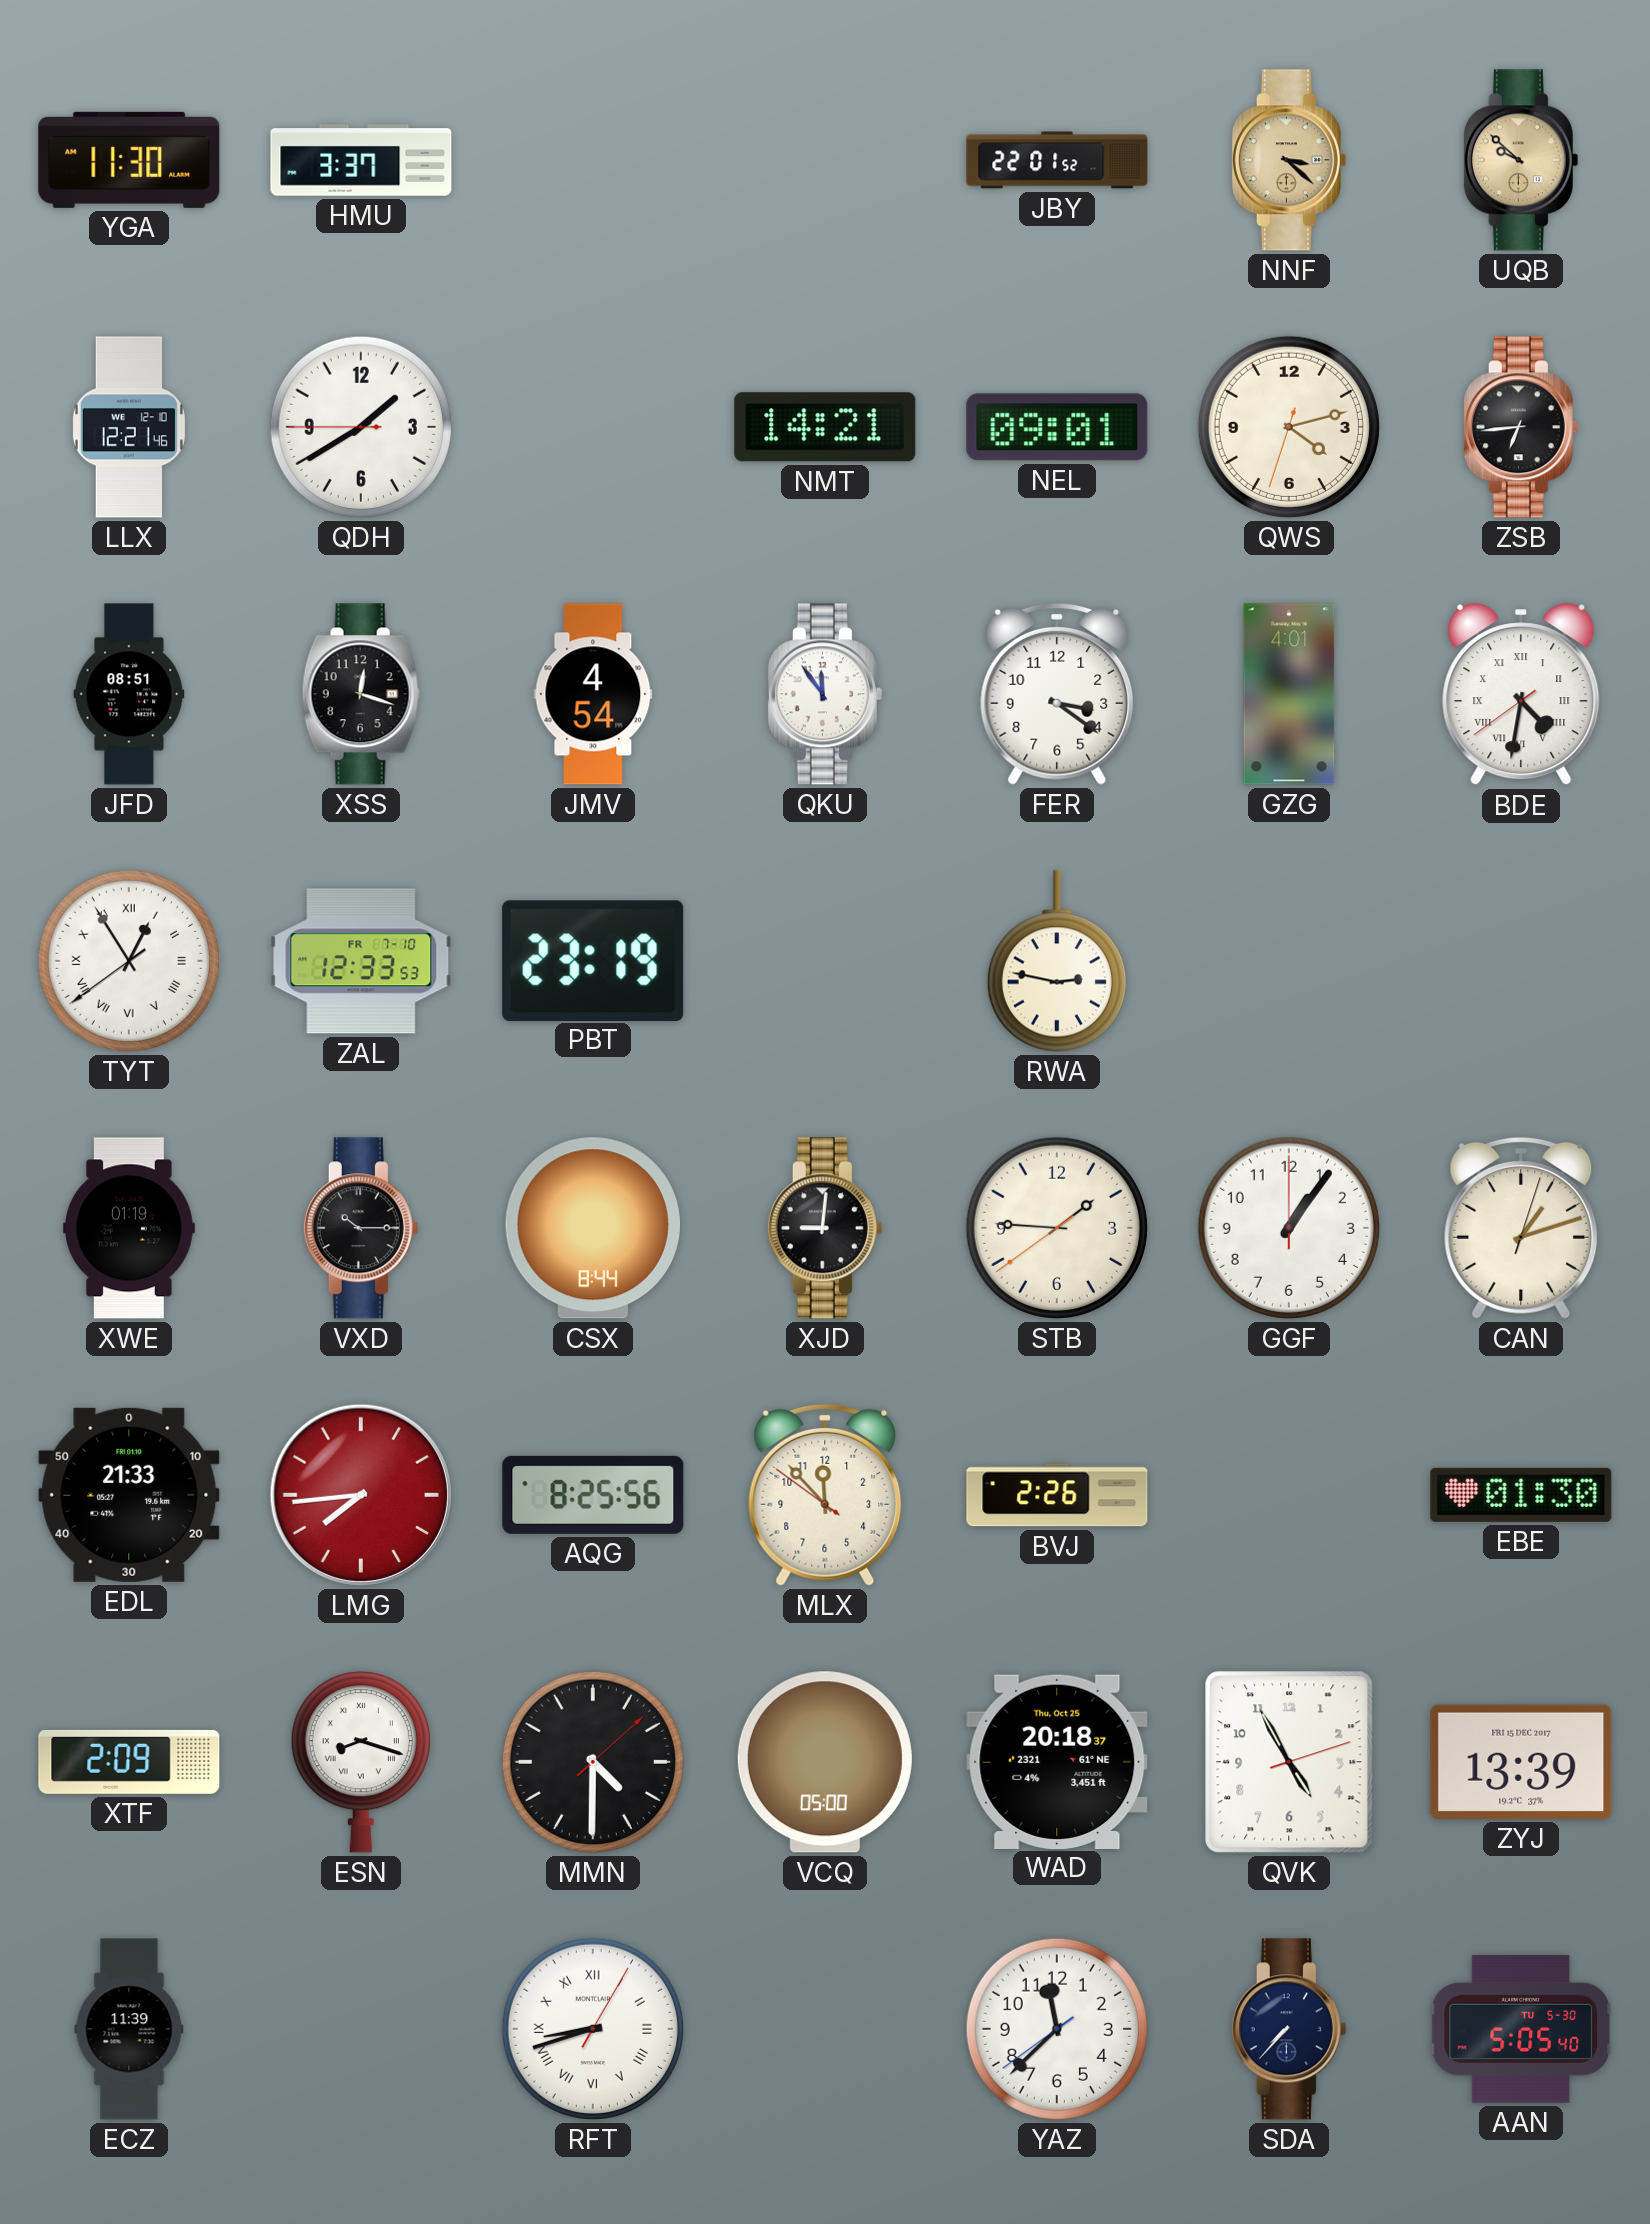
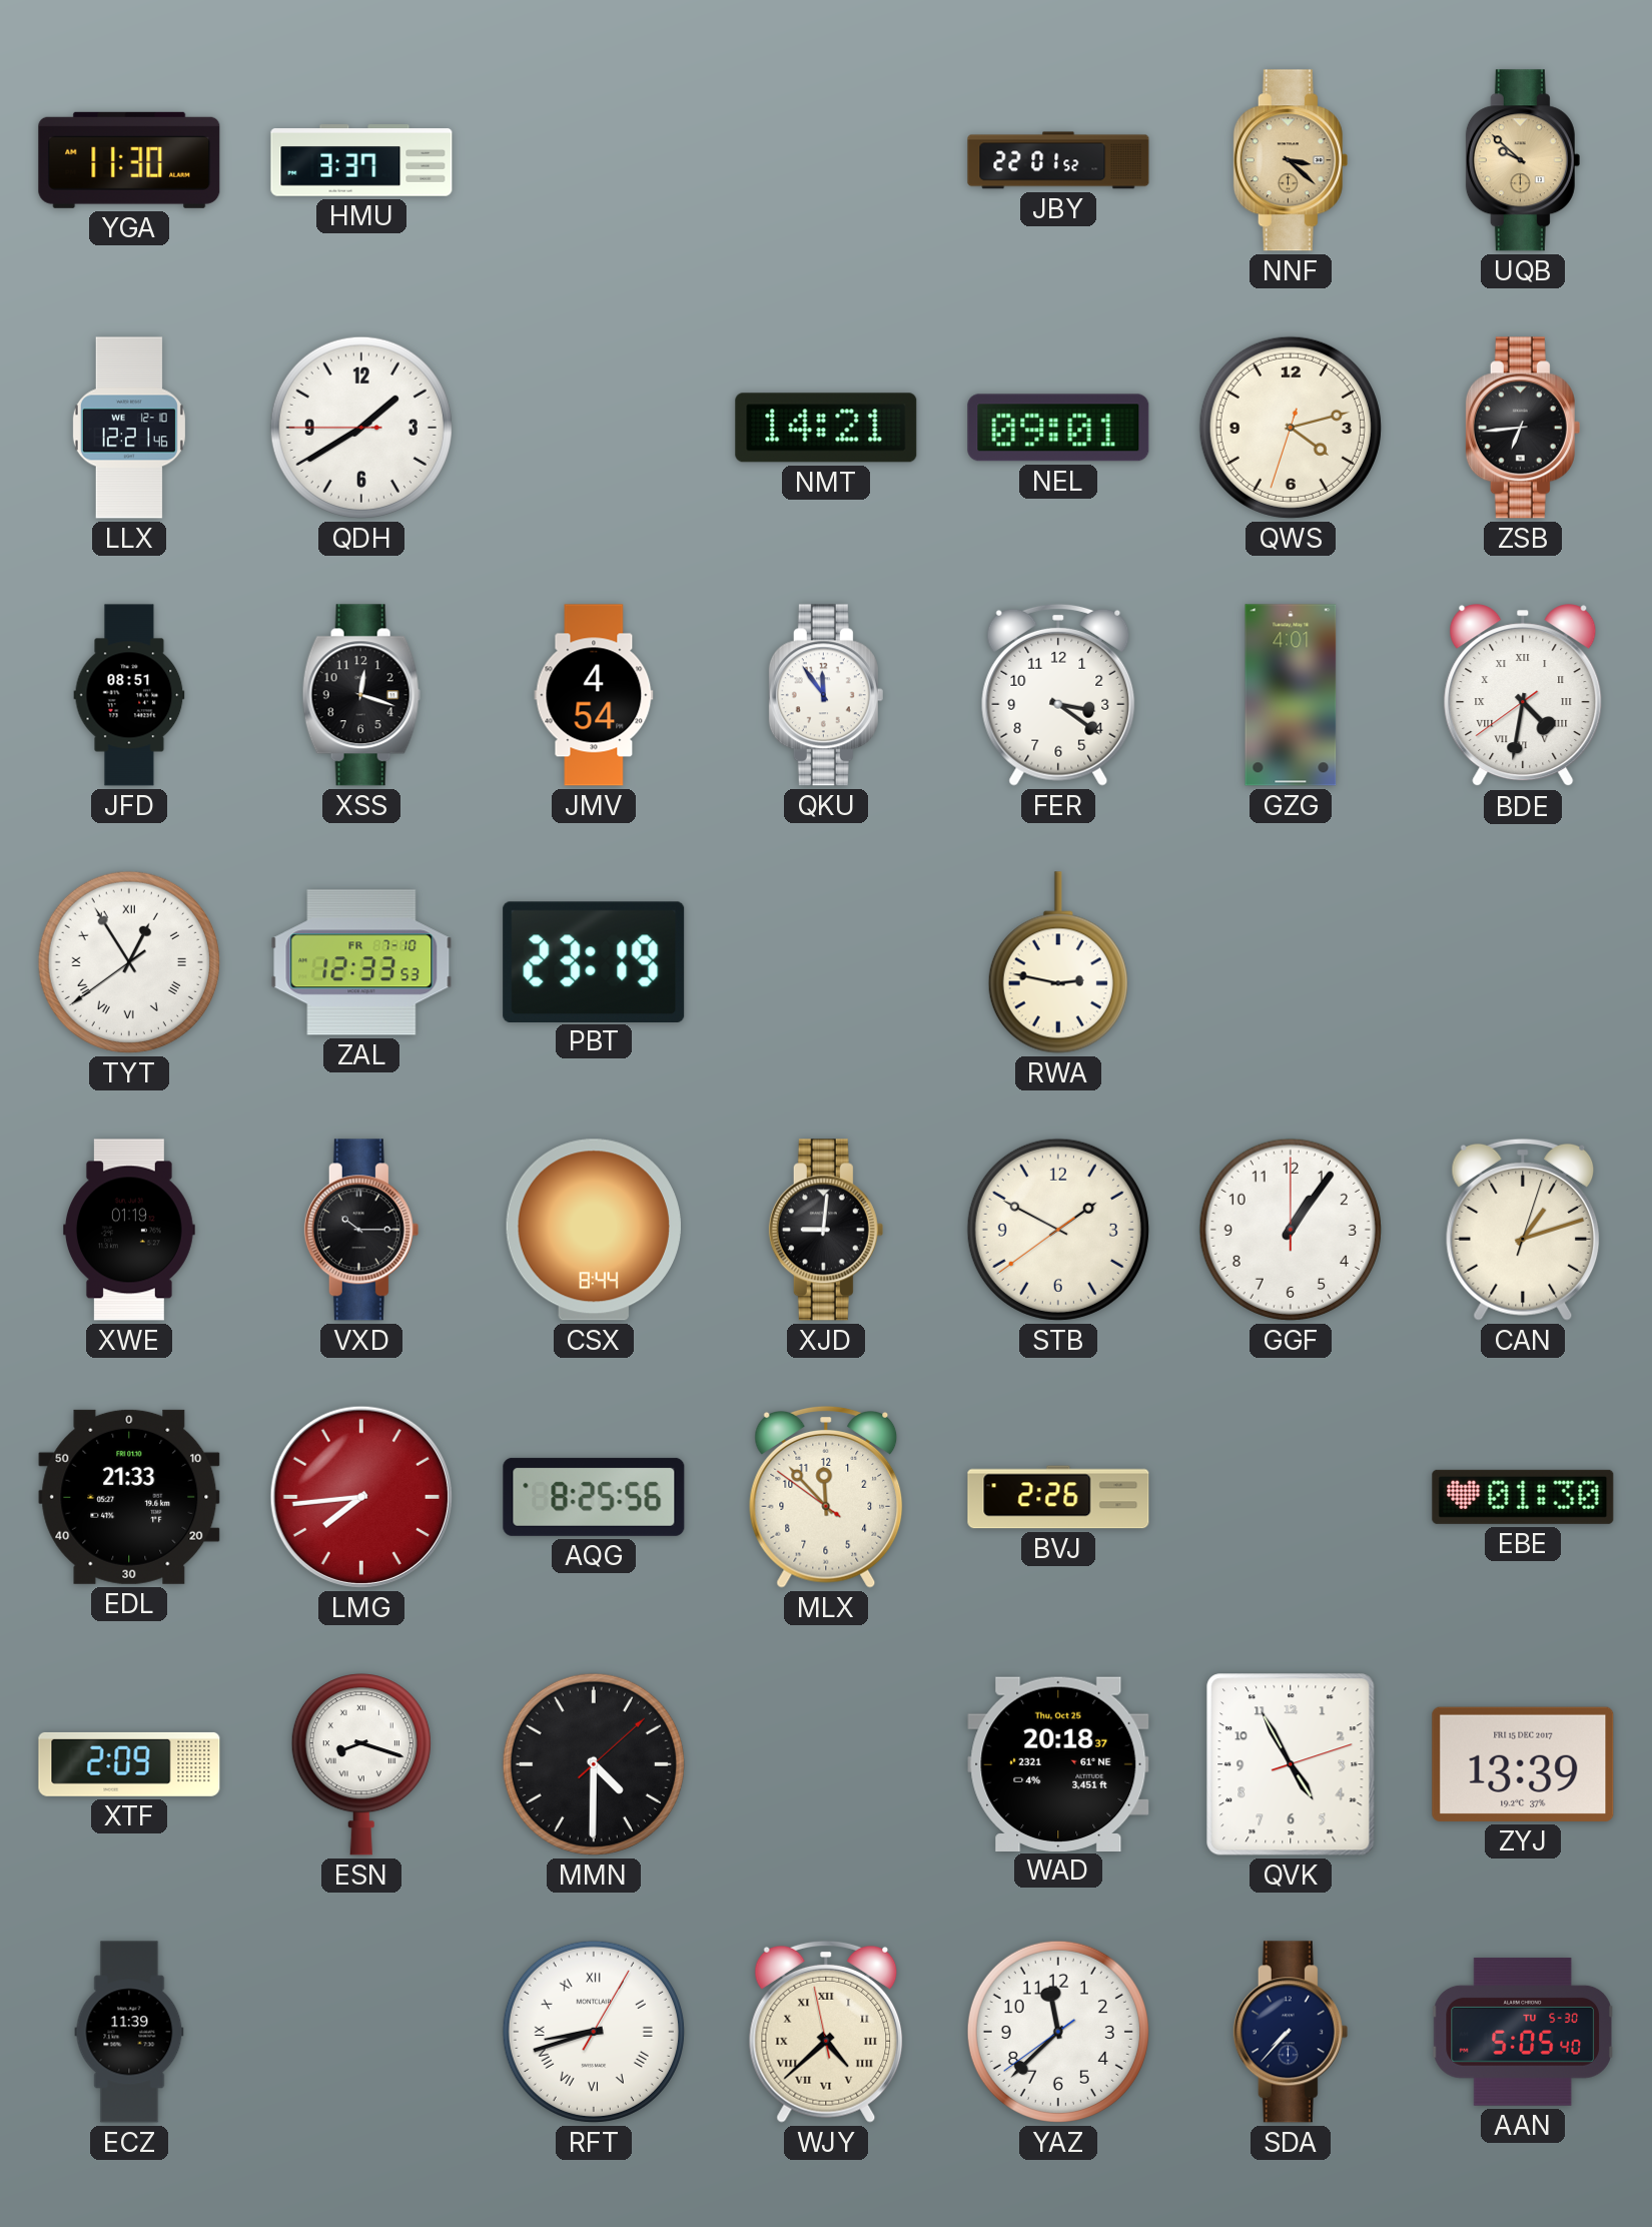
STB: 1:45 -> 1:49
VCQ: 05:00 -> none
WJY: none -> 4:37
